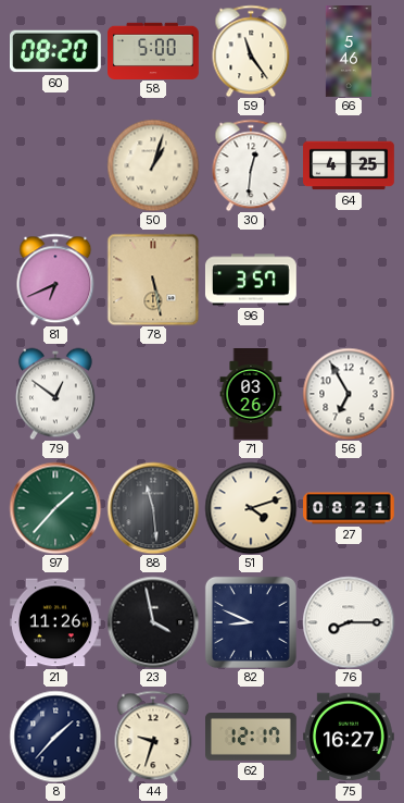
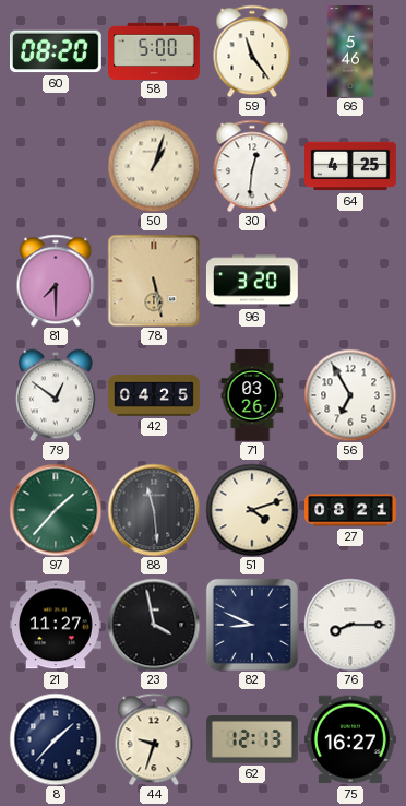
81: 6:41 -> 7:30
96: 3:57 -> 3:20
42: none -> 04:25
21: 11:26 -> 11:27
62: 12:17 -> 12:13
